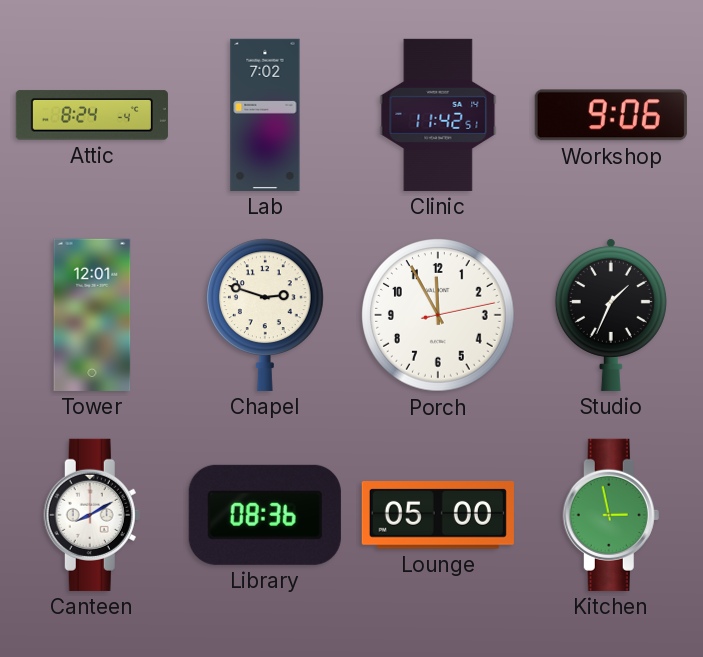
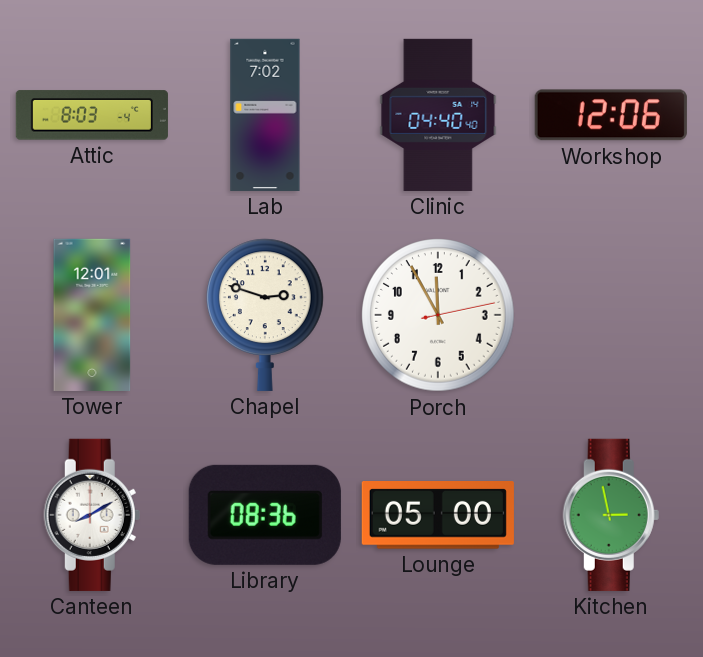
Attic: 8:24 -> 8:03
Clinic: 11:42 -> 04:40
Workshop: 9:06 -> 12:06
Studio: 1:34 -> none
